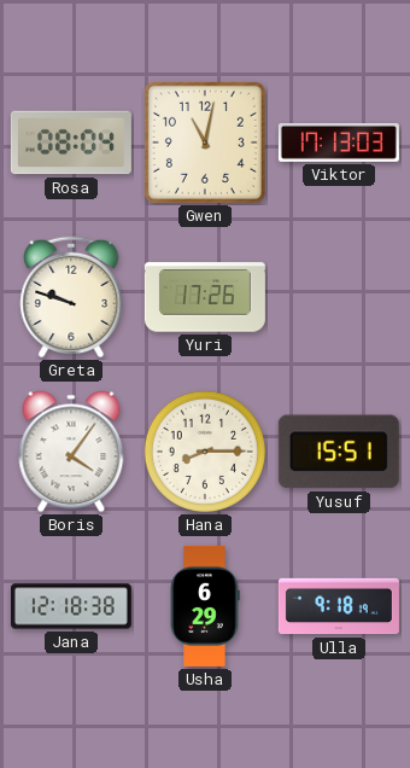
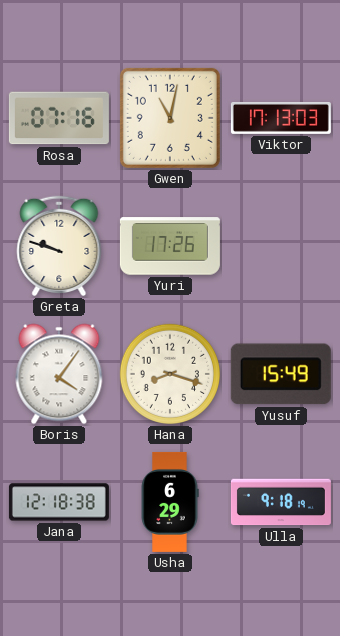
Rosa: 08:04 -> 07:16
Hana: 8:15 -> 8:18
Yusuf: 15:51 -> 15:49
